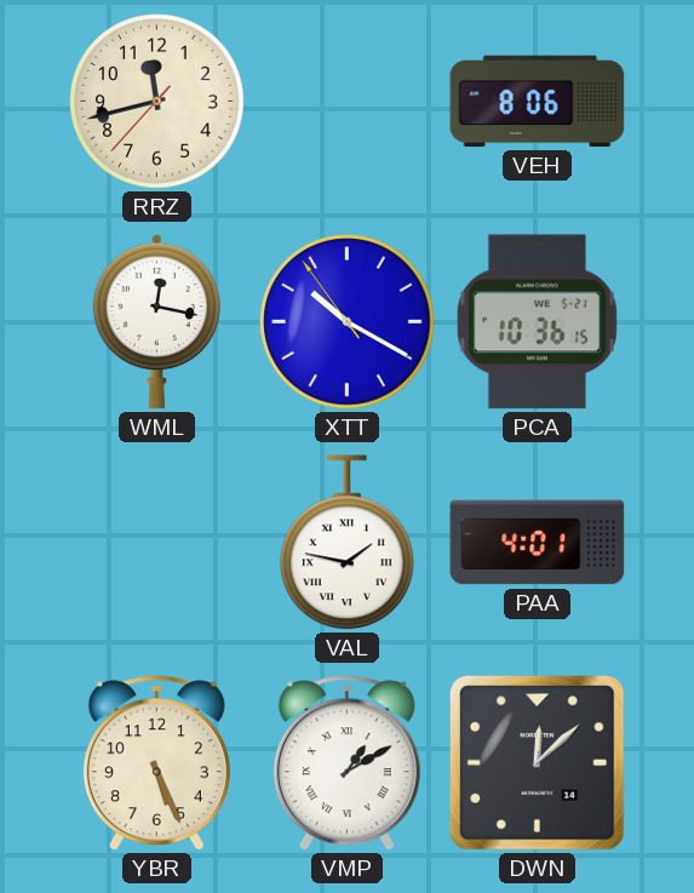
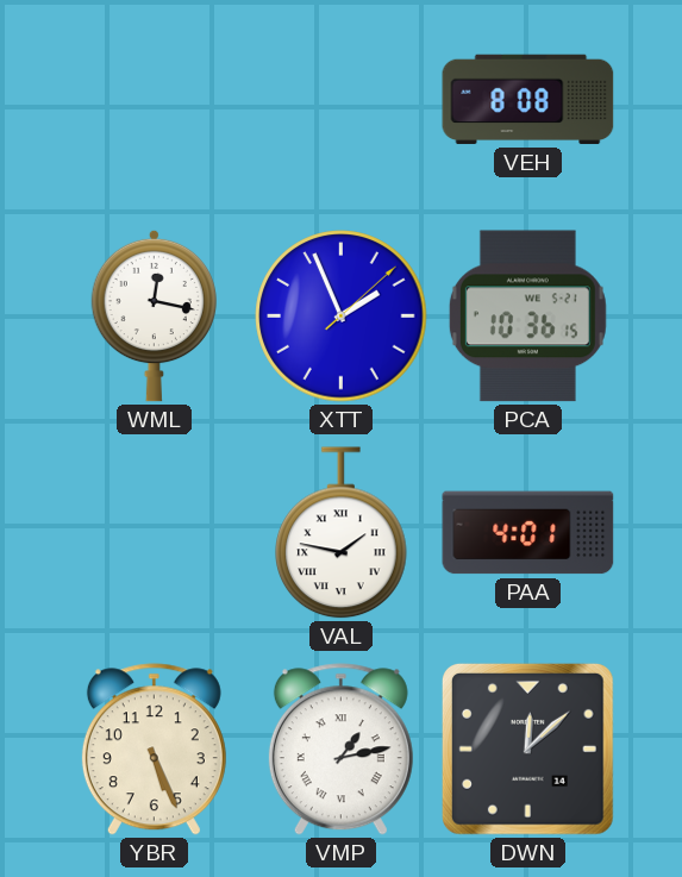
RRZ: 11:42 -> none
VEH: 8:06 -> 8:08
XTT: 10:19 -> 1:56
VMP: 1:10 -> 1:13
